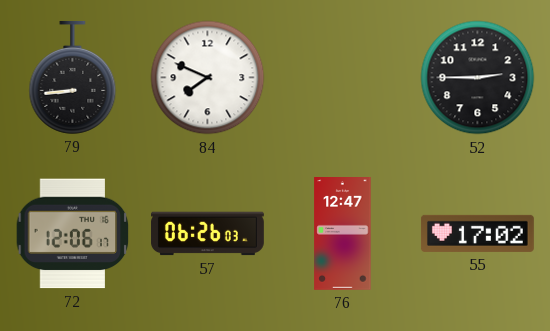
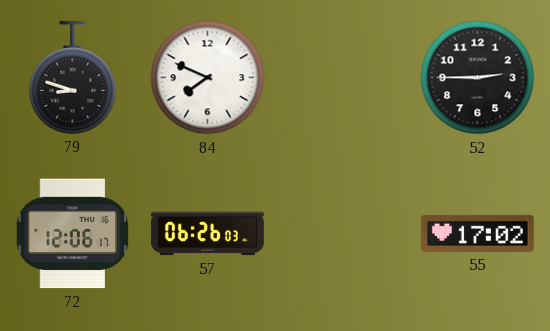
79: 8:44 -> 8:48
76: 12:47 -> none
